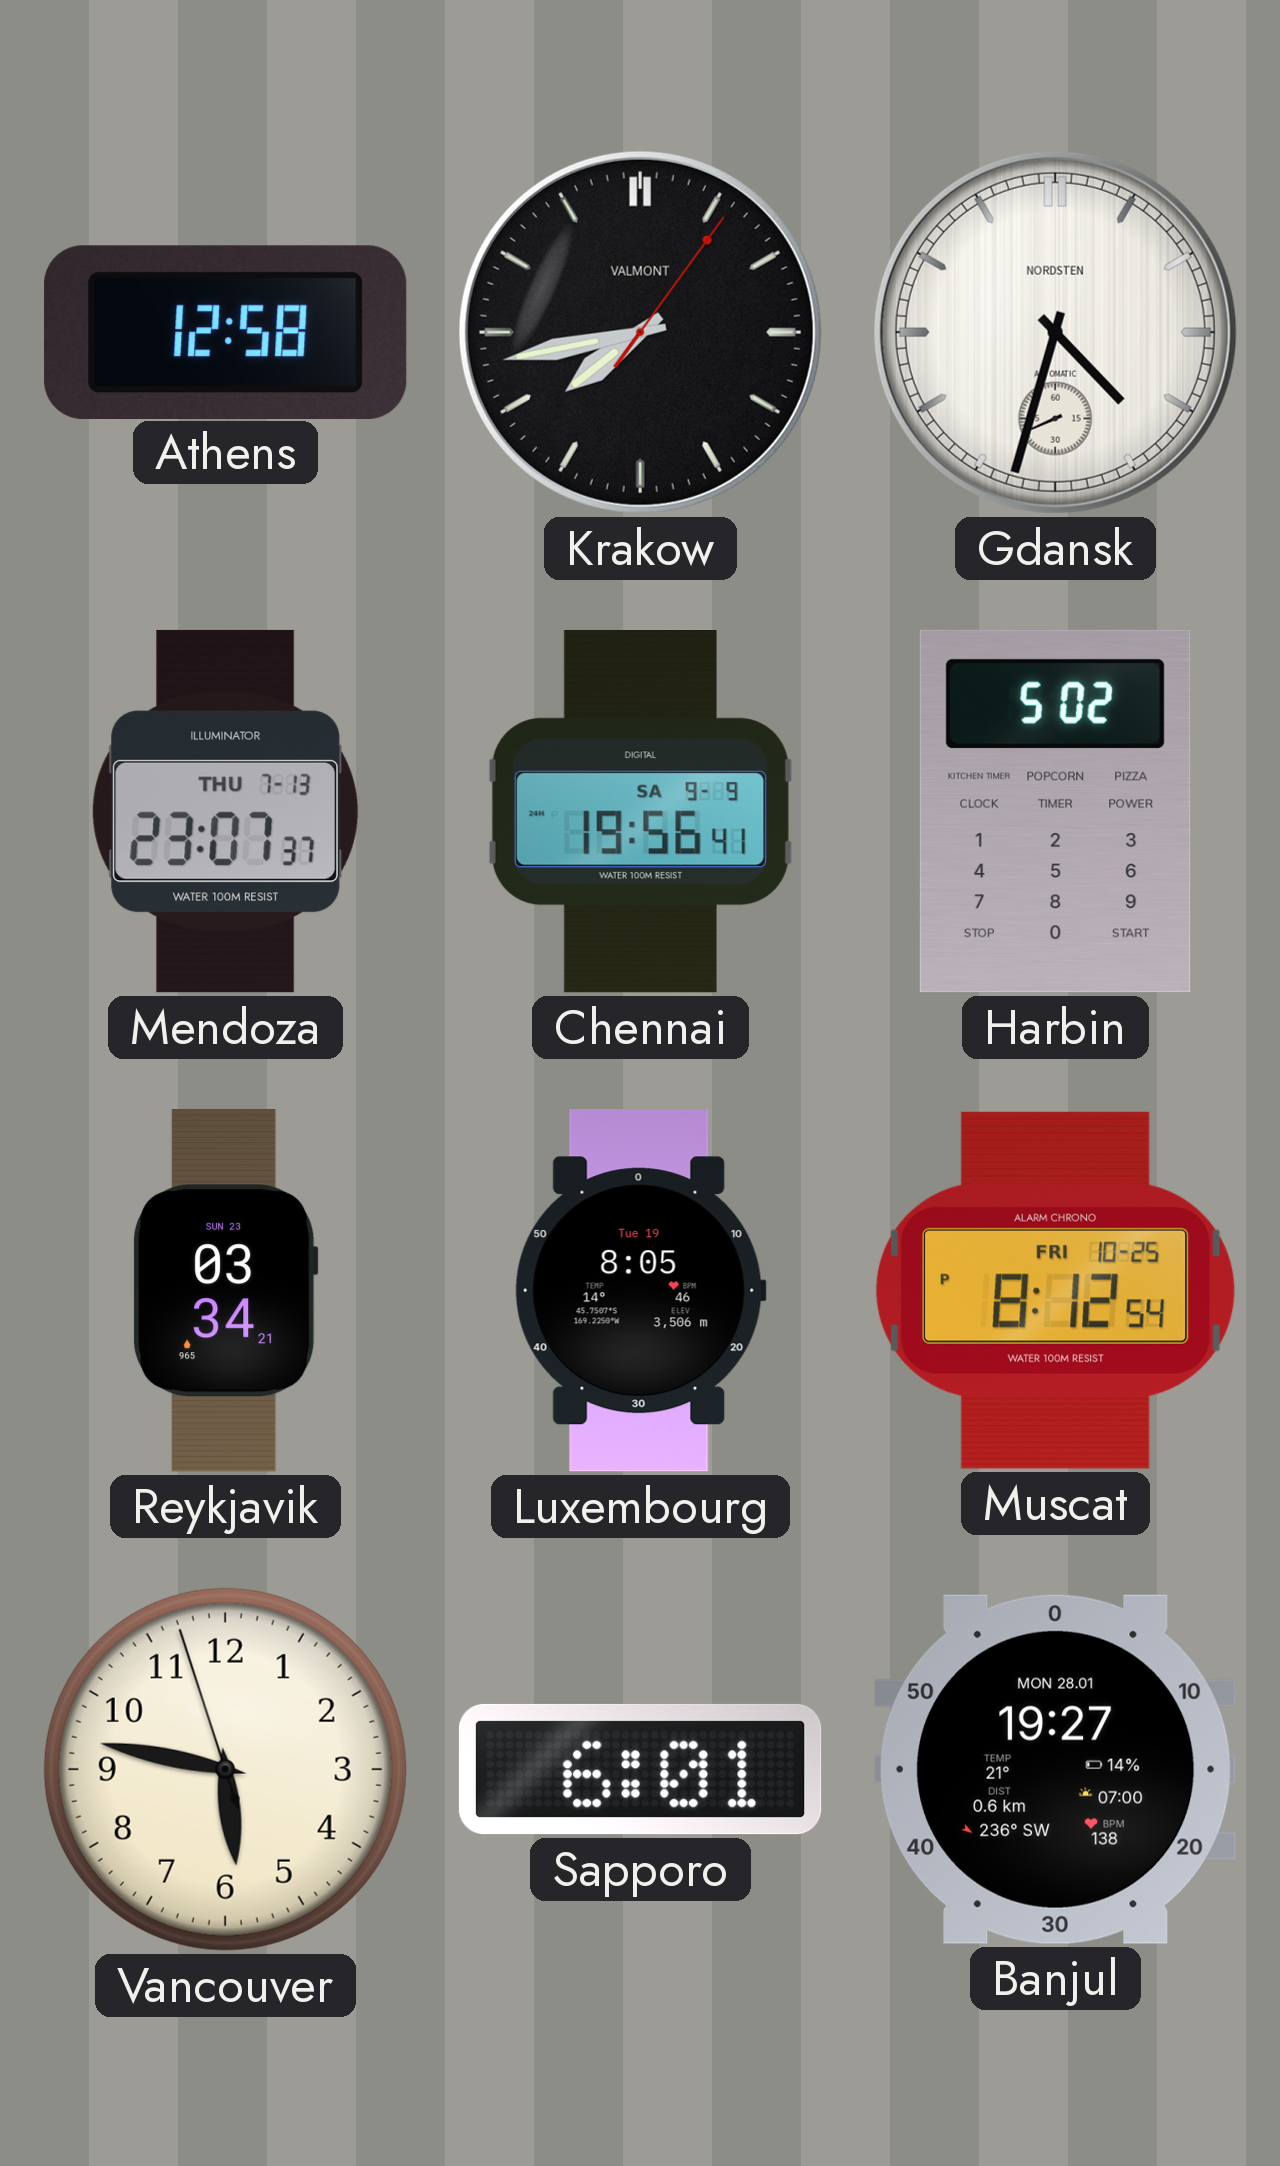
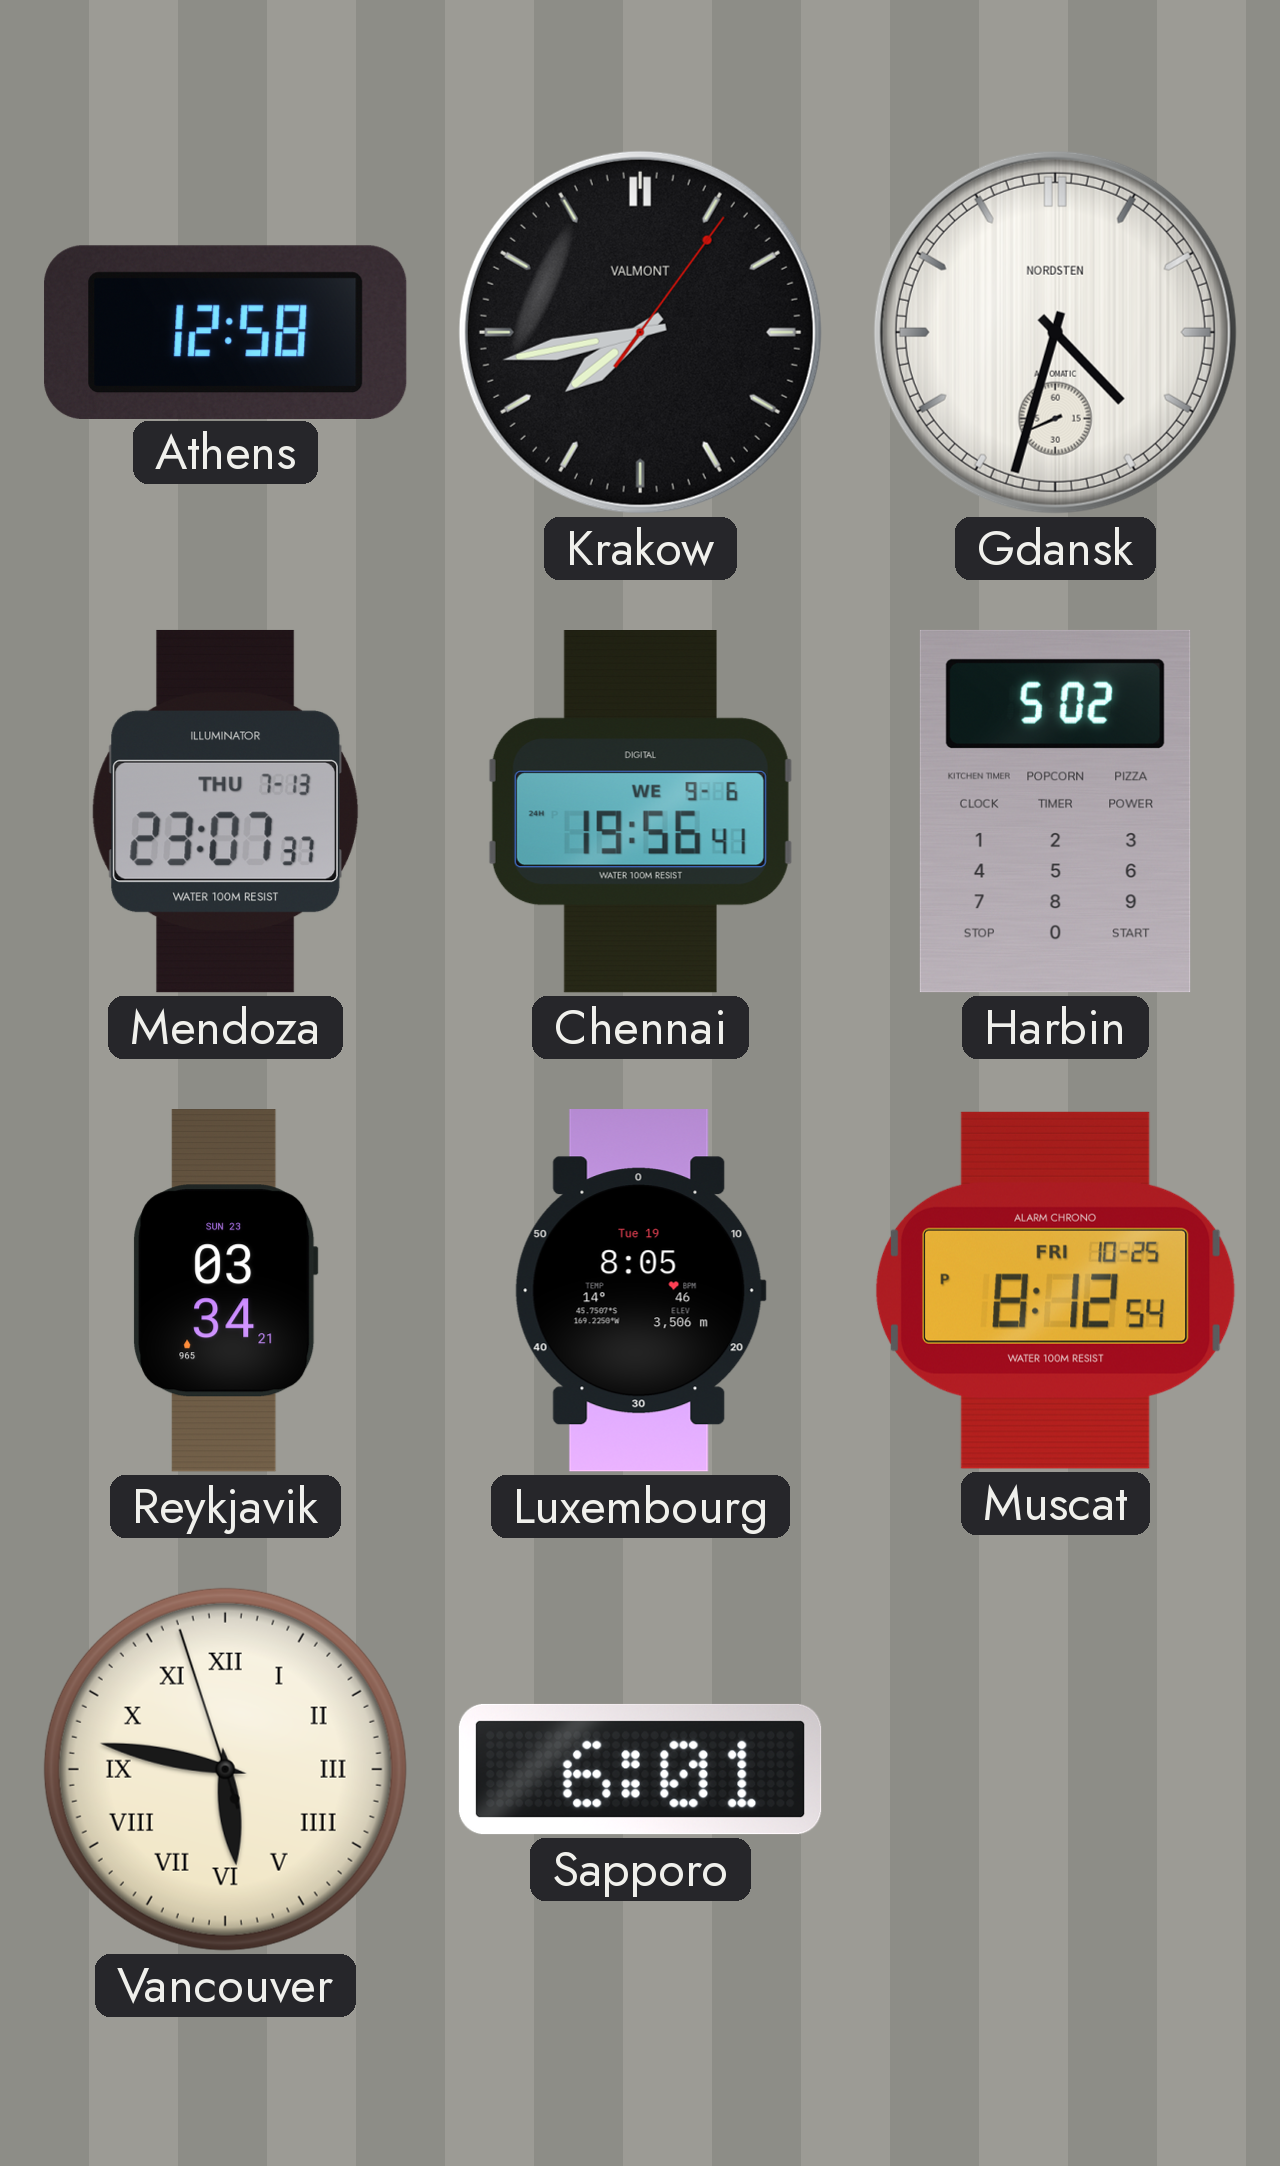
Chennai date: SA 9-9 -> WE 9-6
Vancouver numerals: Arabic -> Roman
Banjul: 19:27 -> none
